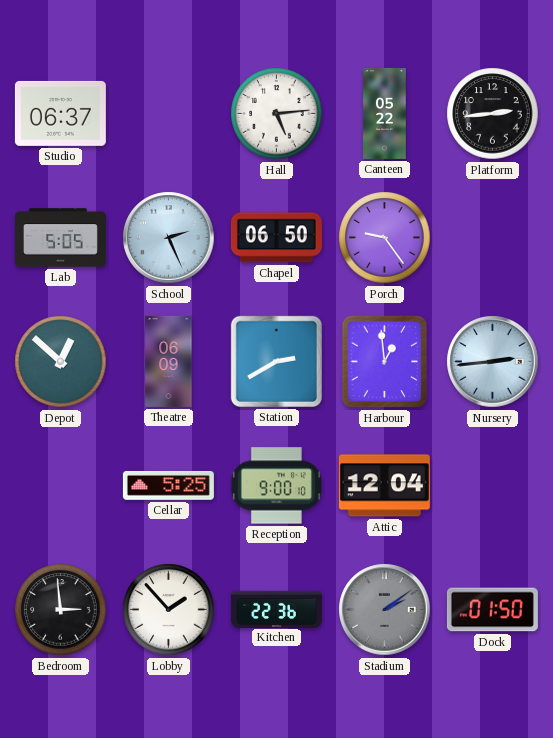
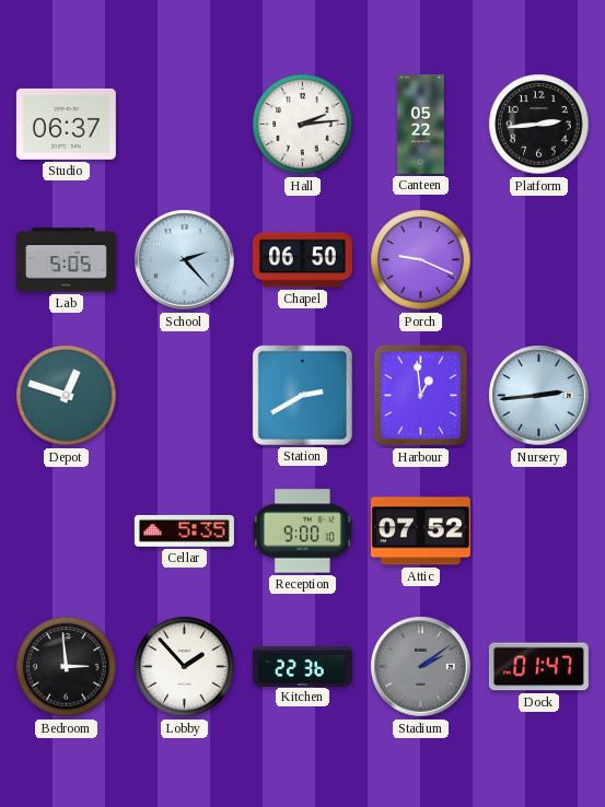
Hall: 5:14 -> 2:14
School: 2:26 -> 2:23
Porch: 9:24 -> 9:19
Depot: 12:52 -> 12:48
Theatre: 06:09 -> none
Cellar: 5:25 -> 5:35
Attic: 12:04 -> 07:52
Dock: 01:50 -> 01:47
